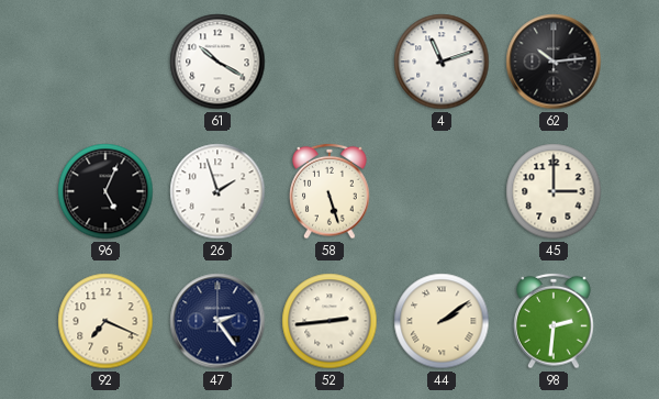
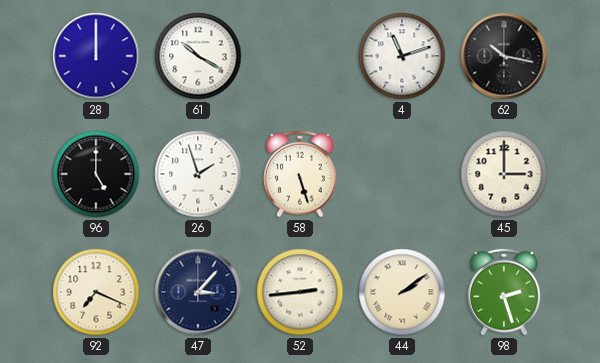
28: none -> 12:00
62: 10:14 -> 10:17
96: 5:04 -> 5:00
47: 2:24 -> 3:07
98: 2:31 -> 2:27
